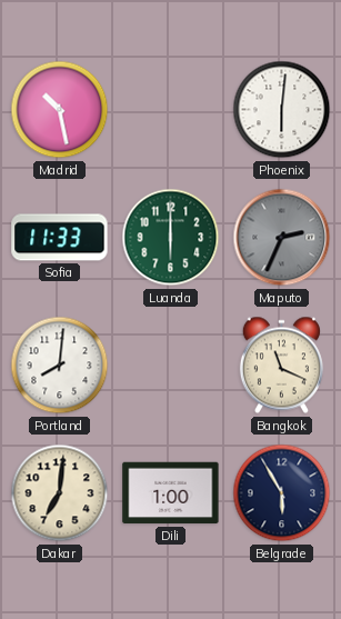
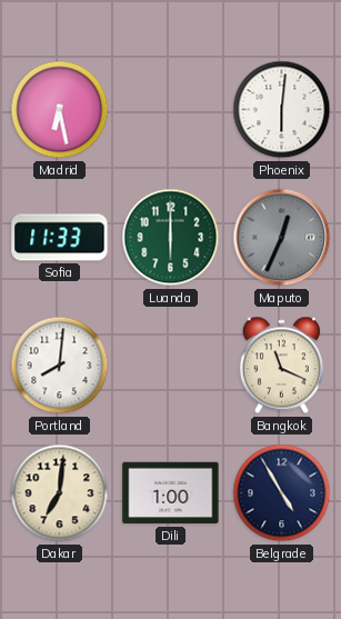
Madrid: 10:28 -> 6:28
Maputo: 2:34 -> 12:34
Belgrade: 5:55 -> 4:55
